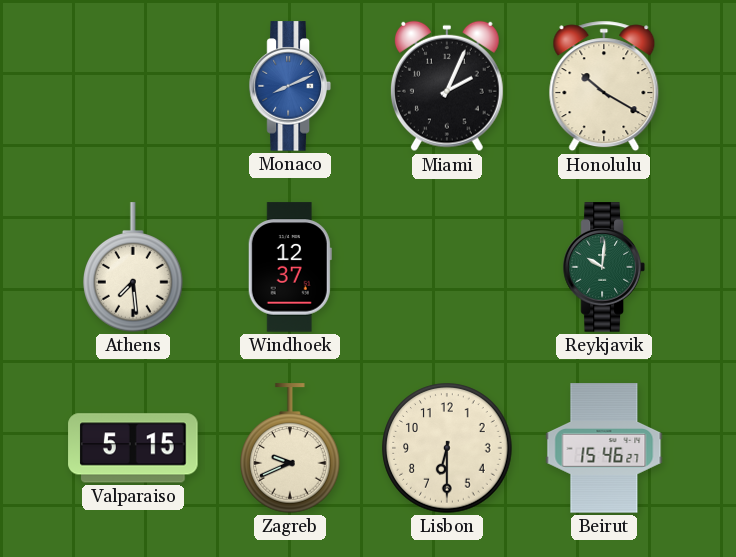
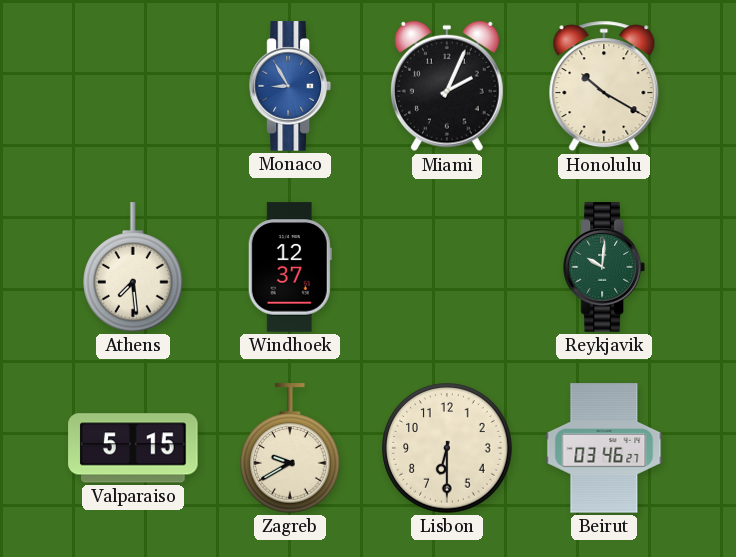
Monaco: 8:11 -> 8:55
Zagreb: 9:41 -> 9:40
Beirut: 15:46 -> 03:46
